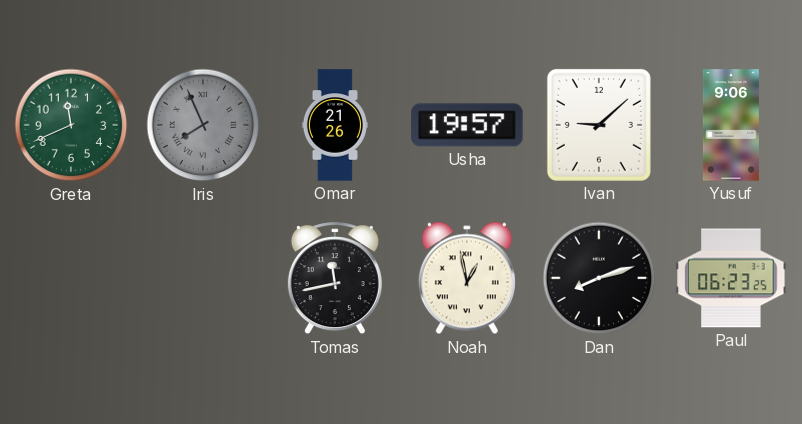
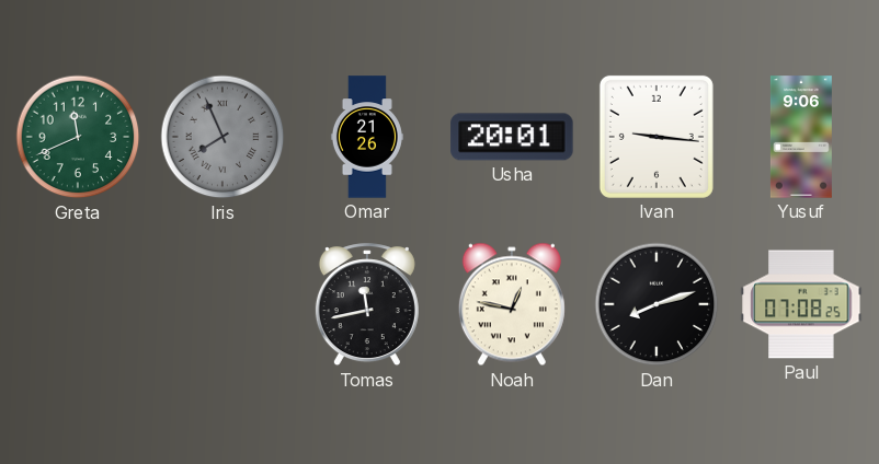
Usha: 19:57 -> 20:01
Ivan: 9:08 -> 9:16
Noah: 12:58 -> 12:47
Paul: 06:23 -> 07:08
